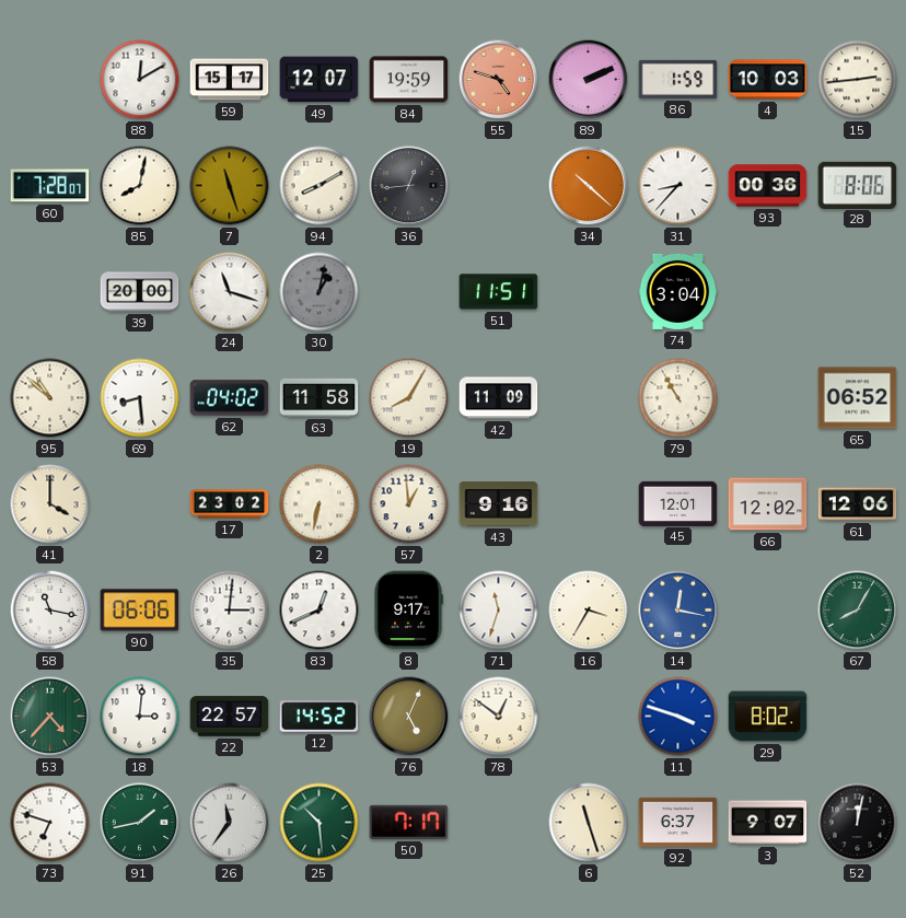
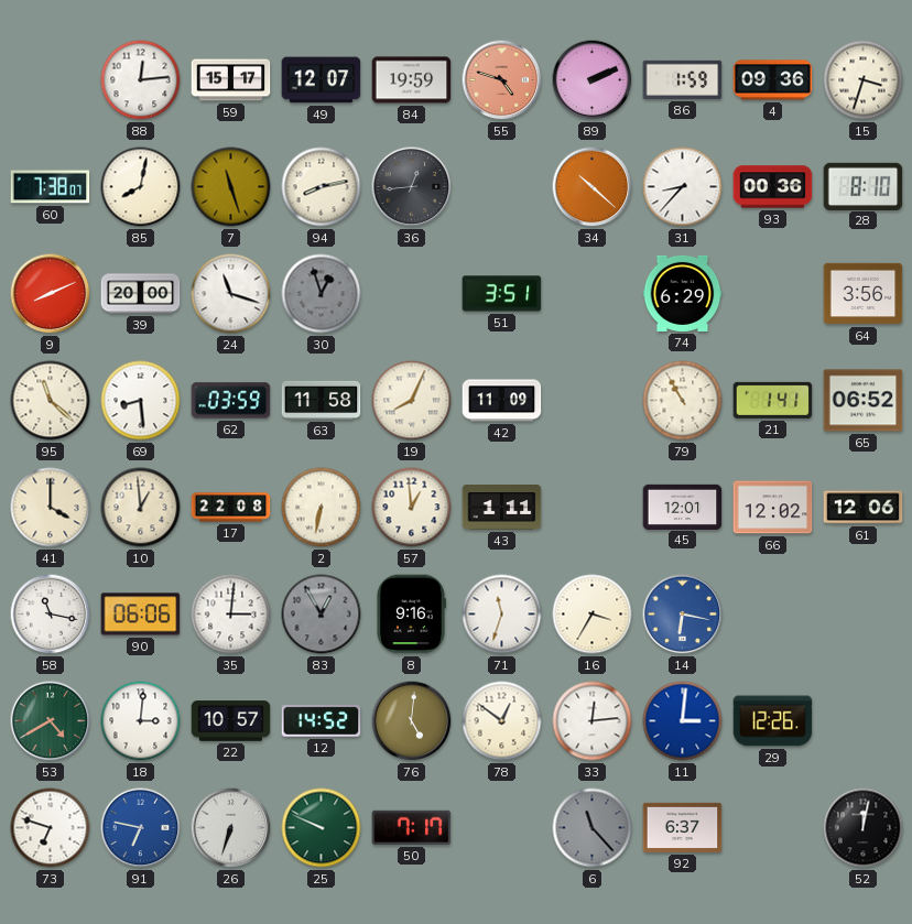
88: 12:10 -> 12:14
4: 10:03 -> 09:36
15: 2:44 -> 3:33
60: 7:28 -> 7:38
94: 8:10 -> 8:13
28: 8:06 -> 8:10
9: none -> 8:11
30: 1:02 -> 12:57
51: 11:51 -> 3:51
74: 3:04 -> 6:29
64: none -> 3:56
95: 10:52 -> 11:22
62: 04:02 -> 03:59
19: 8:05 -> 8:04
21: none -> 1:41
10: none -> 12:59
17: 23:02 -> 22:08
43: 9:16 -> 1:11
83: 12:41 -> 12:55
83 dial: white -> grey
8: 9:17 -> 9:16
14: 12:17 -> 6:17
67: 8:05 -> none
53: 4:37 -> 4:40
22: 22:57 -> 10:57
76: 5:04 -> 5:01
33: none -> 12:14
11: 3:48 -> 3:01
29: 8:02 -> 12:26
91: 1:43 -> 6:47
91 dial: green -> blue
26: 11:36 -> 6:33
25: 10:29 -> 9:49
6: 11:27 -> 11:23
6 dial: cream -> grey
3: 9:07 -> none
